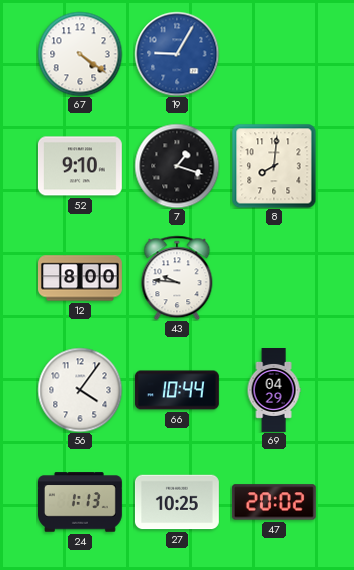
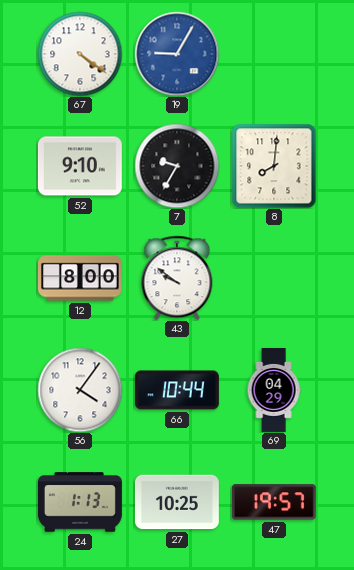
7: 1:18 -> 9:35
43: 9:46 -> 9:51
47: 20:02 -> 19:57
